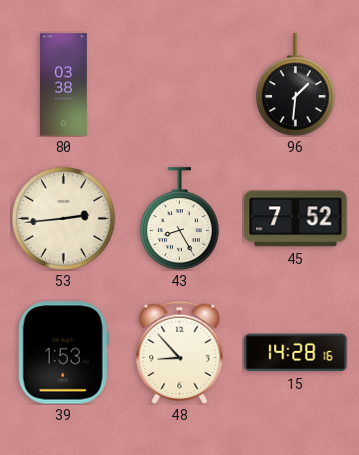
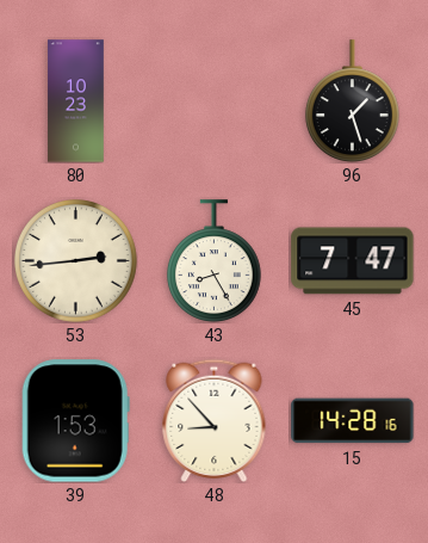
80: 03:38 -> 10:23
96: 1:31 -> 1:27
45: 7:52 -> 7:47
